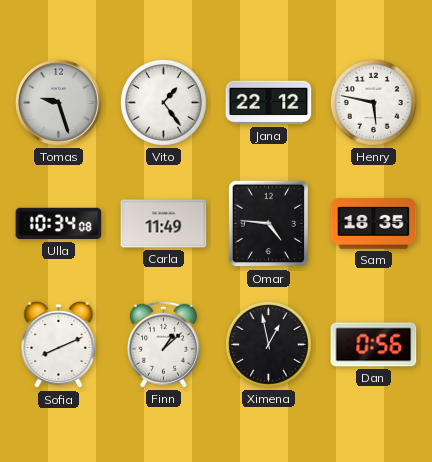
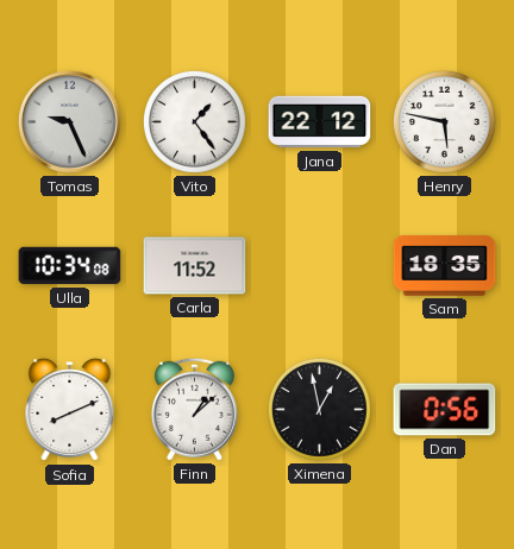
Tomas: 9:27 -> 9:26
Carla: 11:49 -> 11:52
Omar: 4:46 -> none
